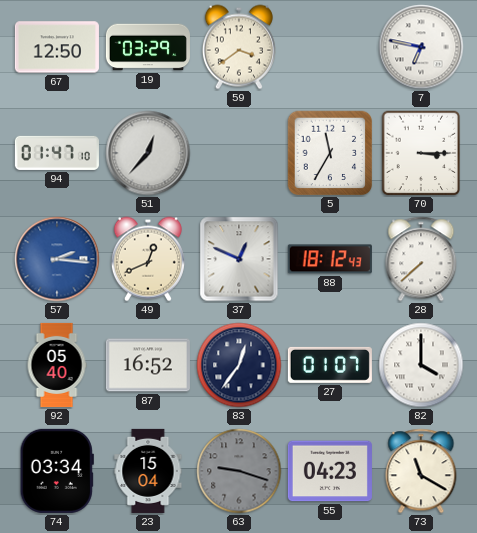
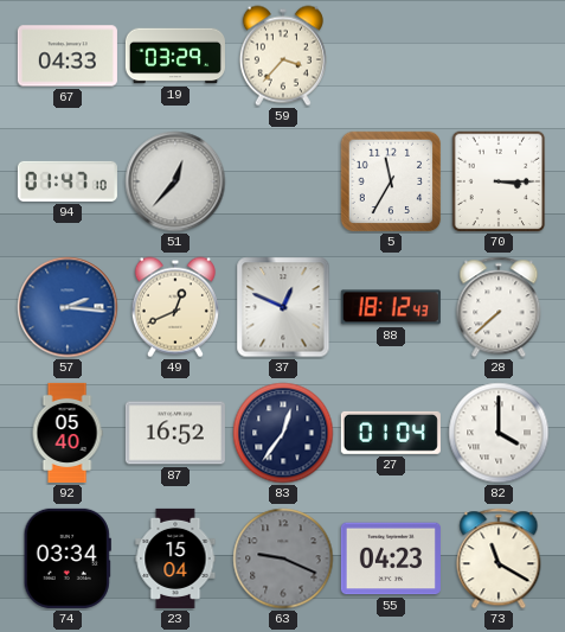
67: 12:50 -> 04:33
59: 3:39 -> 3:37
7: 6:47 -> none
27: 01:07 -> 01:04
63: 9:18 -> 9:19
